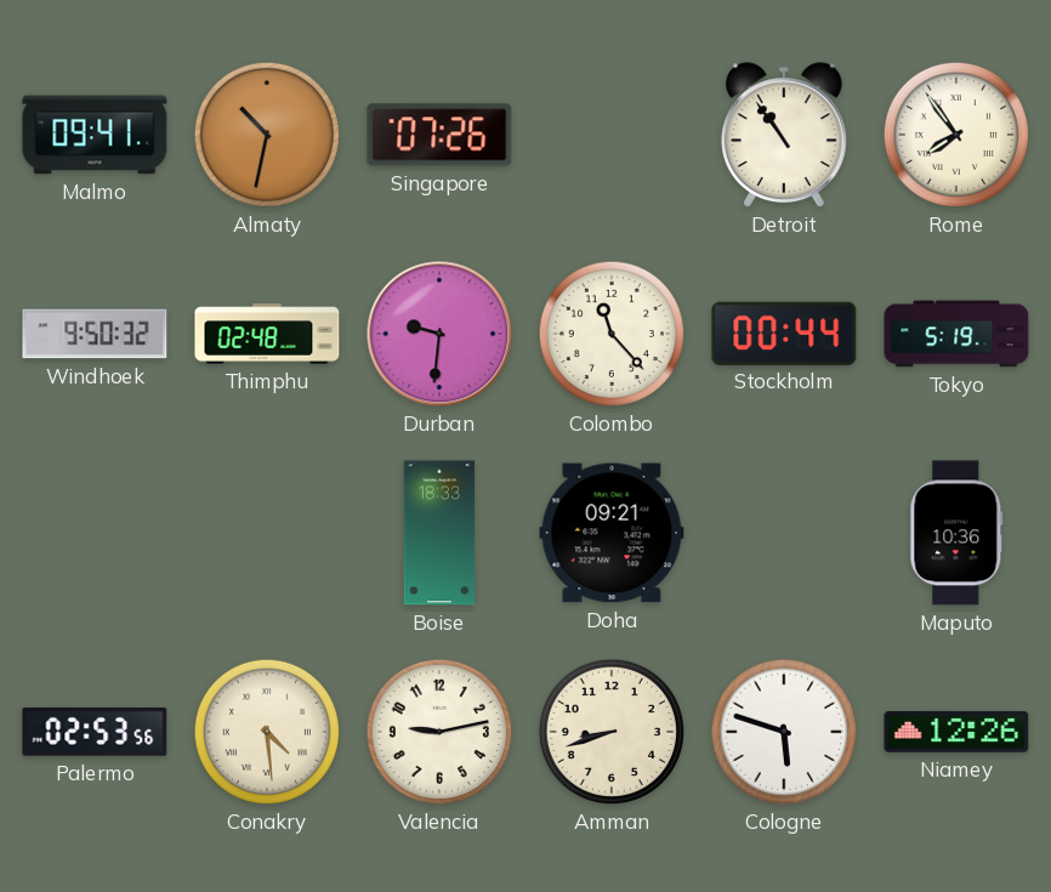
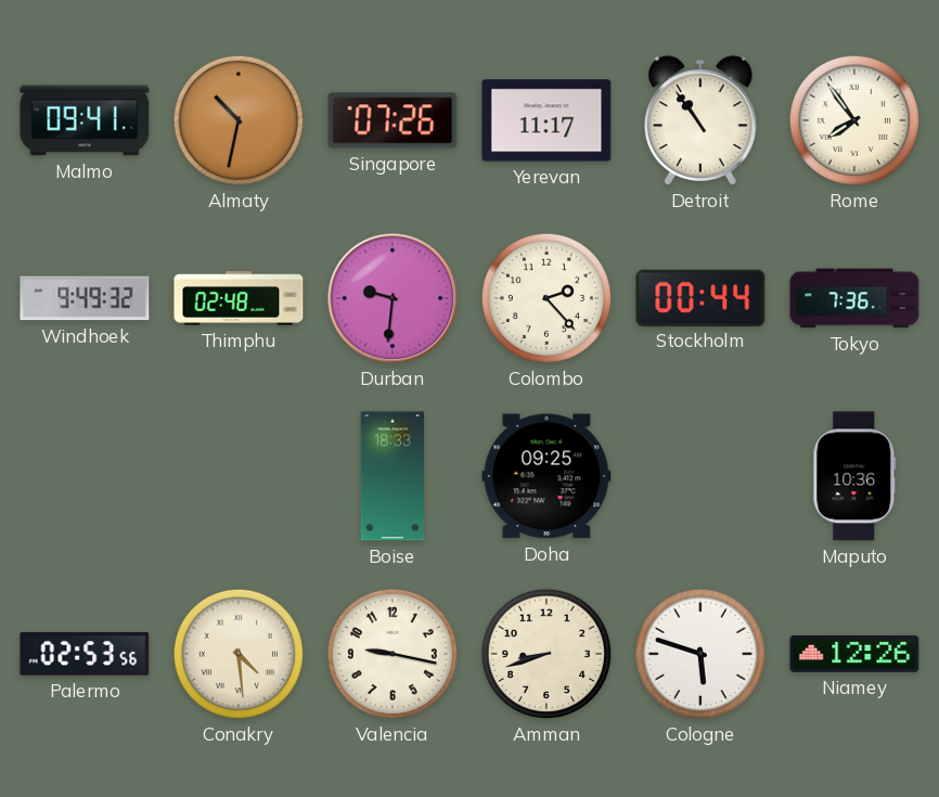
Yerevan: none -> 11:17
Windhoek: 9:50 -> 9:49
Colombo: 11:23 -> 2:23
Tokyo: 5:19 -> 7:36
Doha: 09:21 -> 09:25
Valencia: 9:13 -> 9:17
